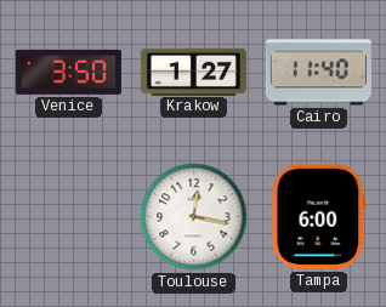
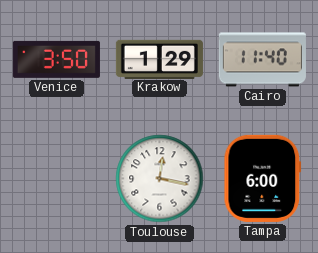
Krakow: 1:27 -> 1:29
